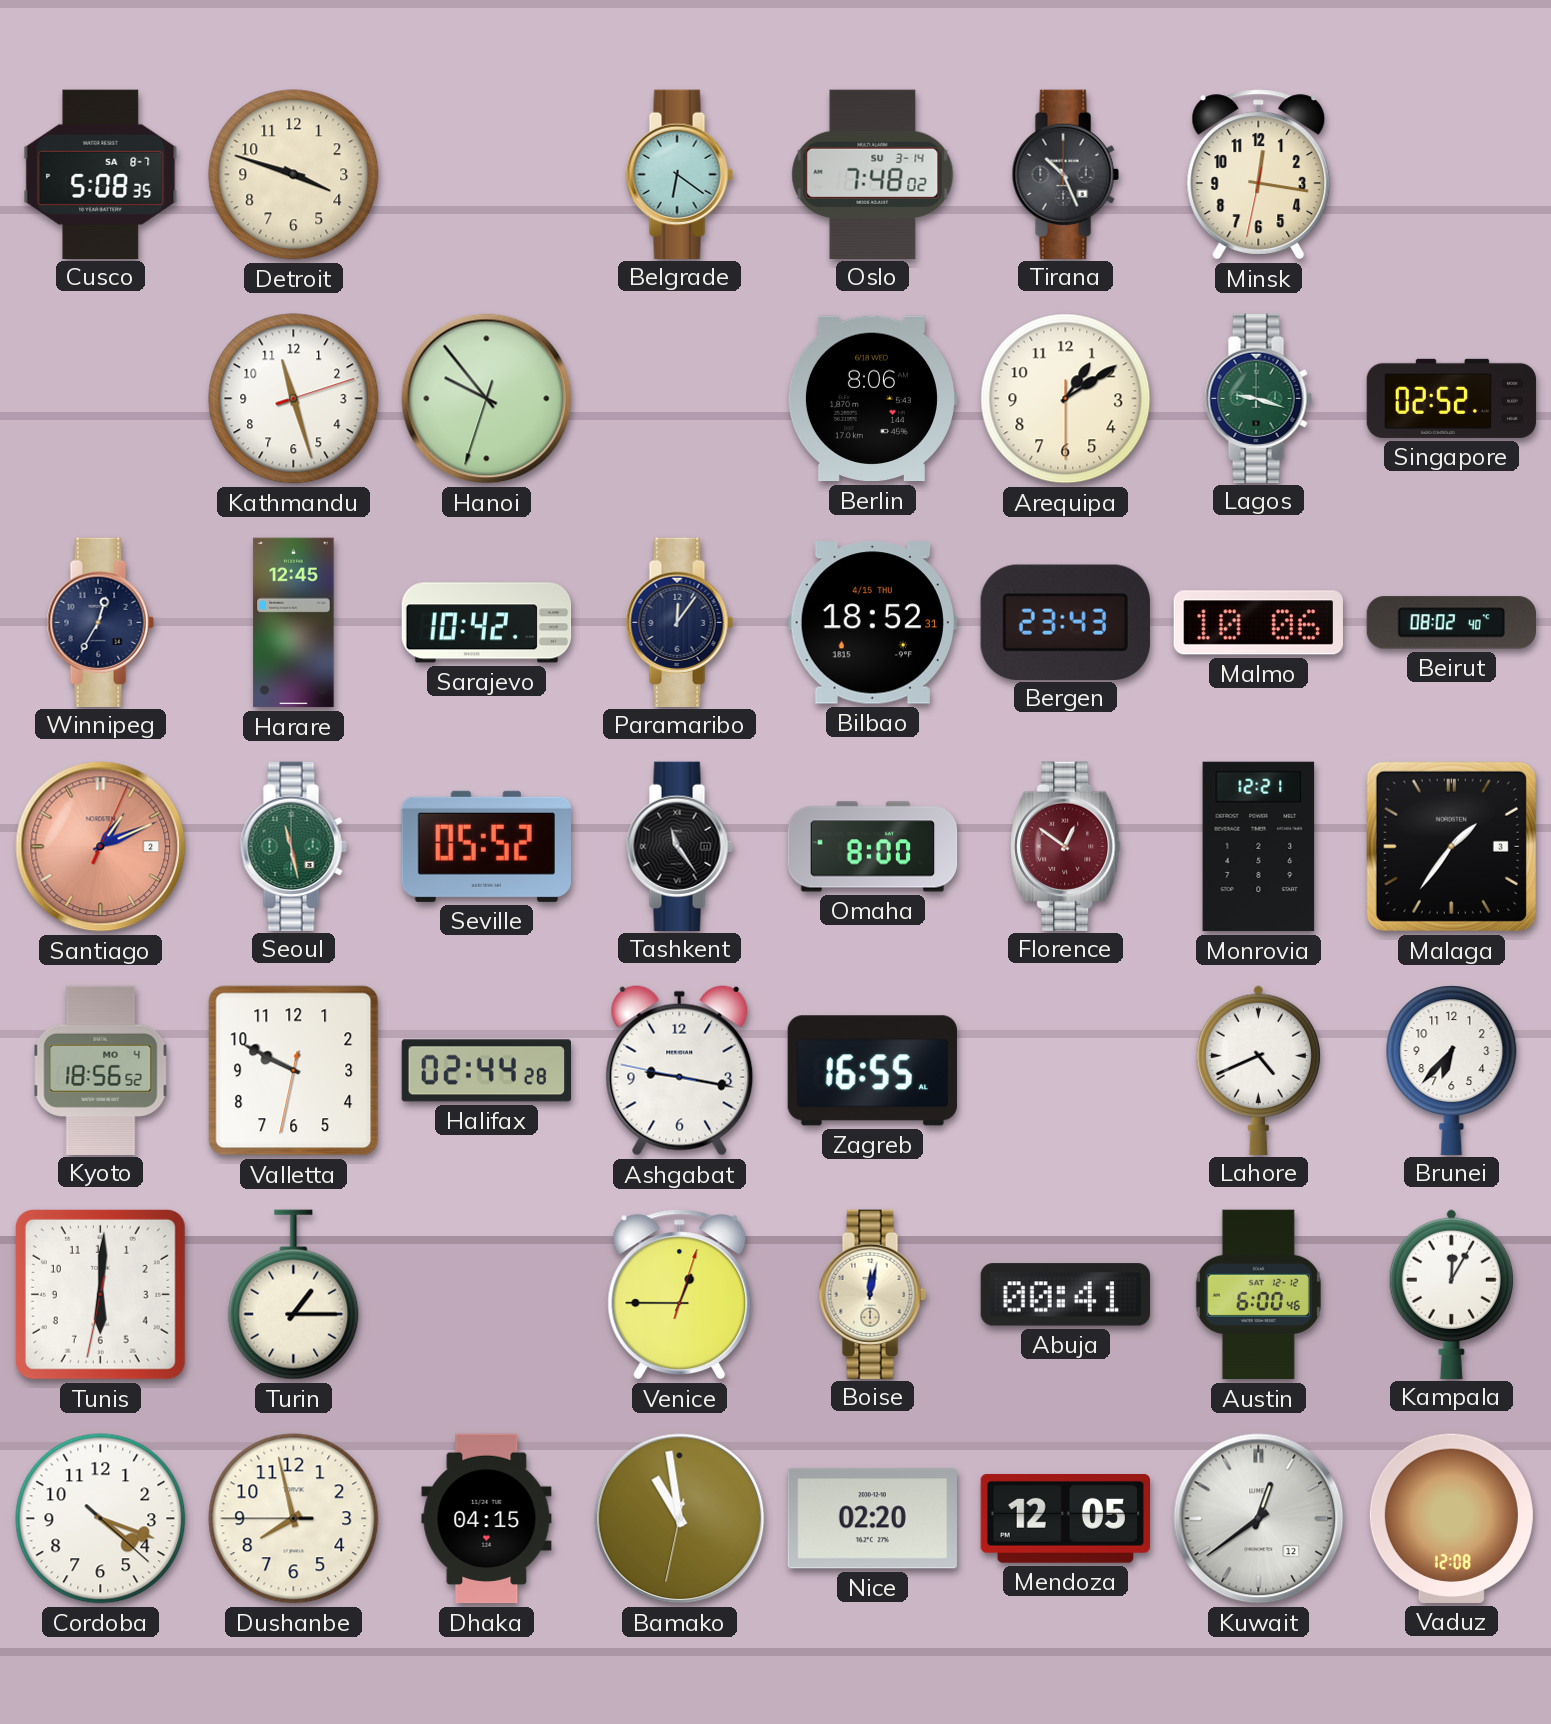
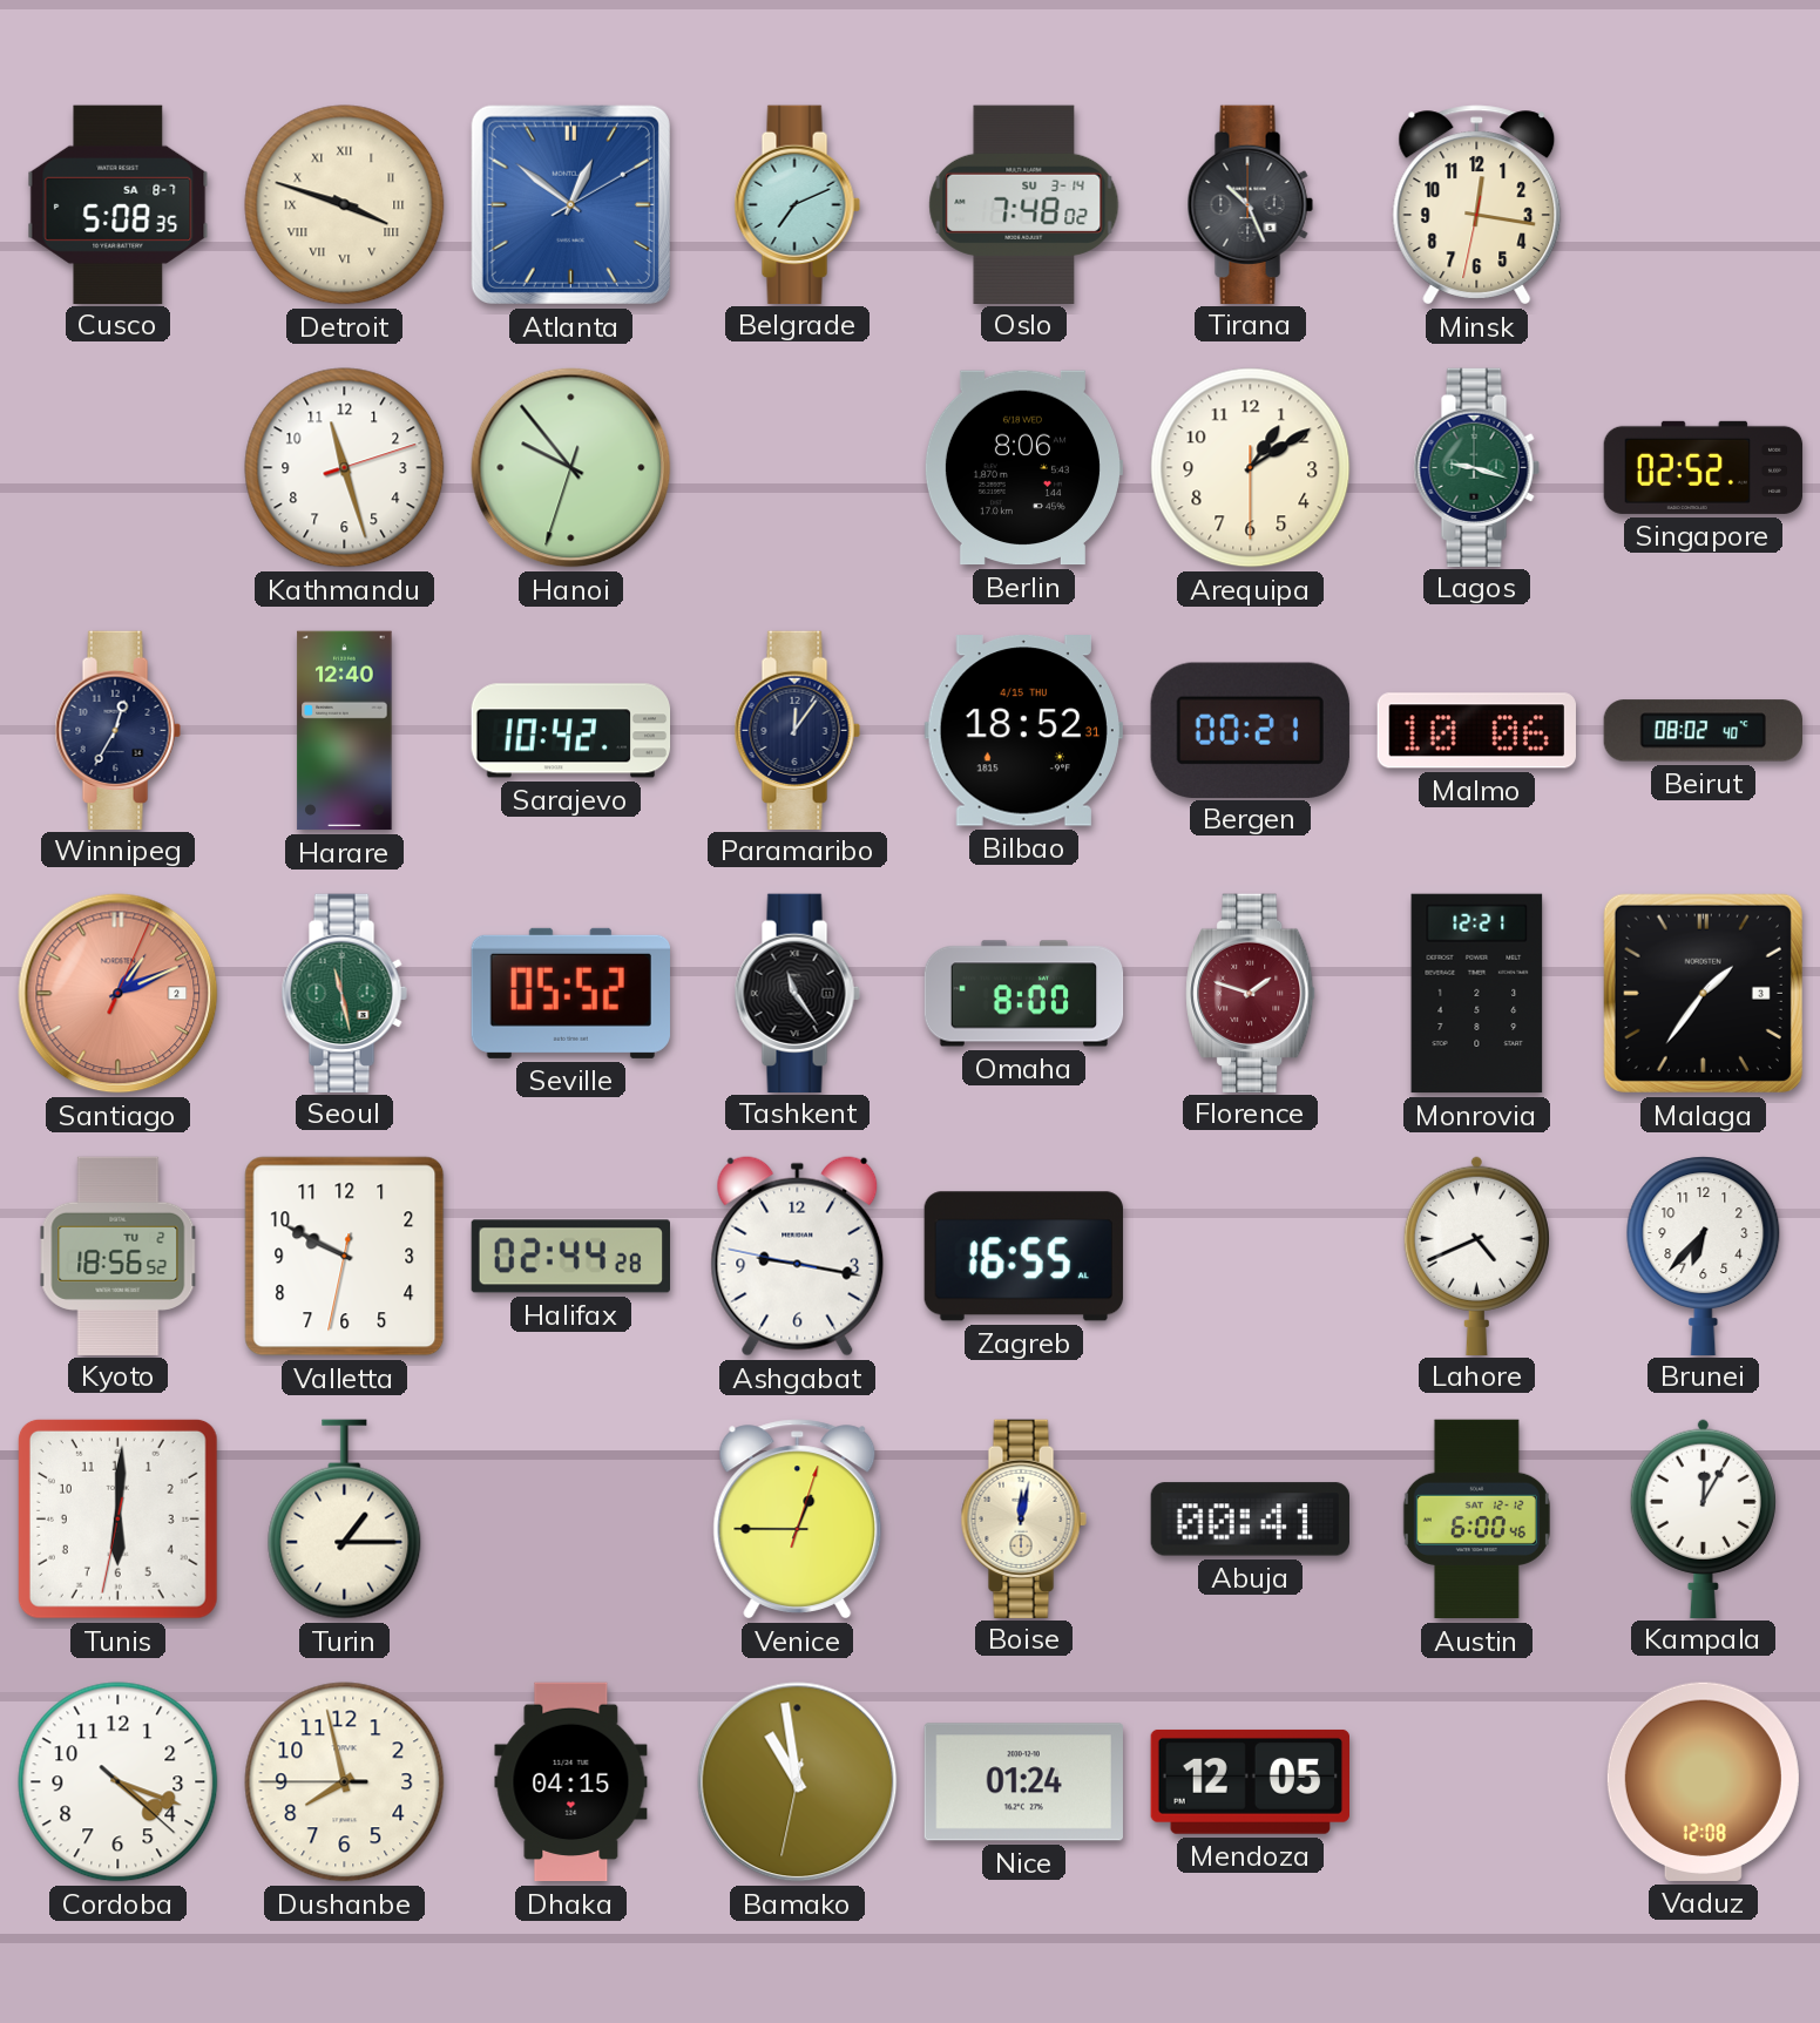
Detroit numerals: Arabic -> Roman
Atlanta: none -> 12:51
Belgrade: 6:21 -> 7:11
Harare: 12:45 -> 12:40
Bergen: 23:43 -> 00:21
Florence: 12:51 -> 1:48
Kyoto date: MO 4 -> TU 2
Nice: 02:20 -> 01:24
Kuwait: 12:39 -> none
